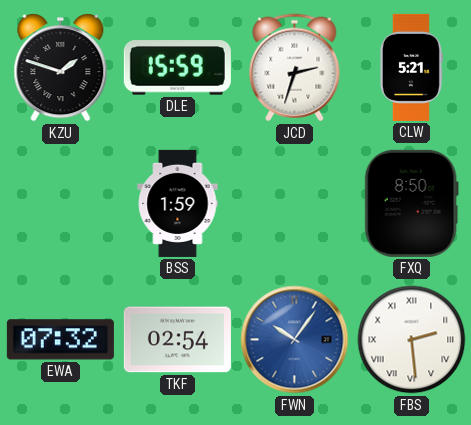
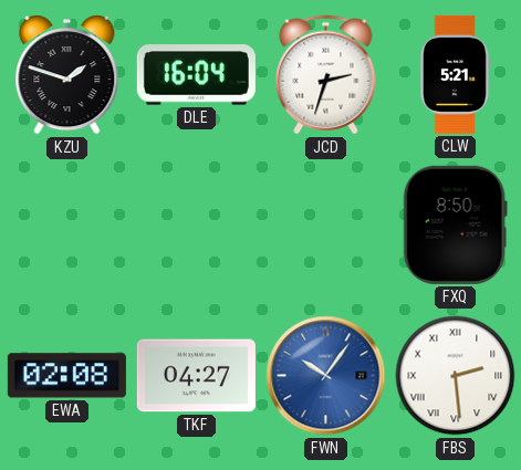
DLE: 15:59 -> 16:04
BSS: 1:59 -> none
EWA: 07:32 -> 02:08
TKF: 02:54 -> 04:27
